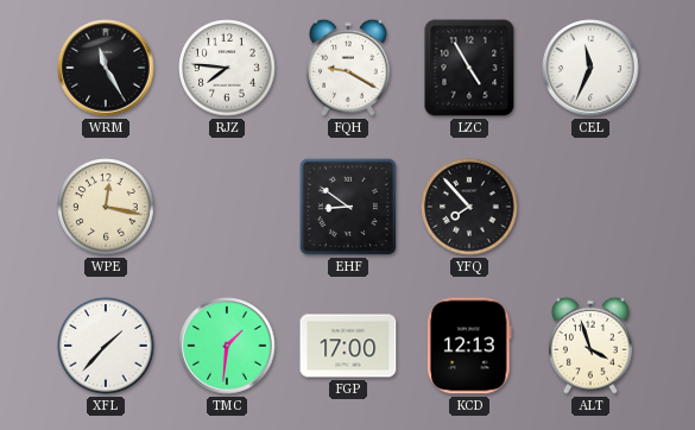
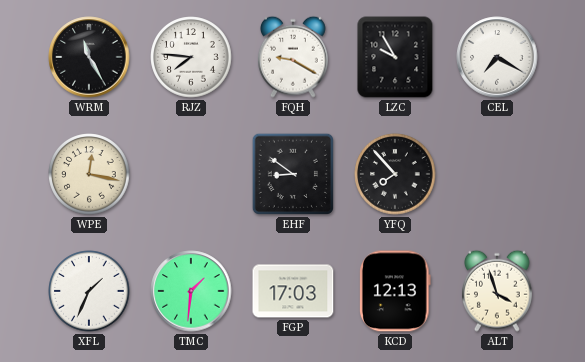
LZC: 4:55 -> 9:55
CEL: 11:34 -> 7:20
XFL: 1:37 -> 1:34
FGP: 17:00 -> 17:03
